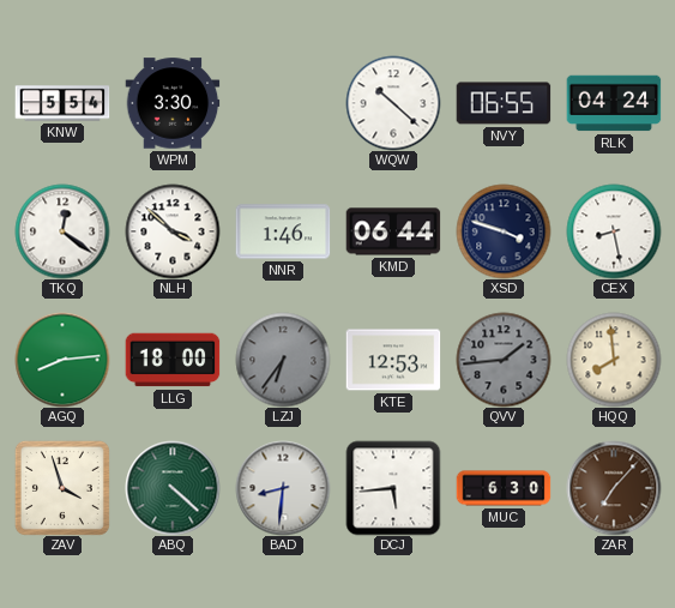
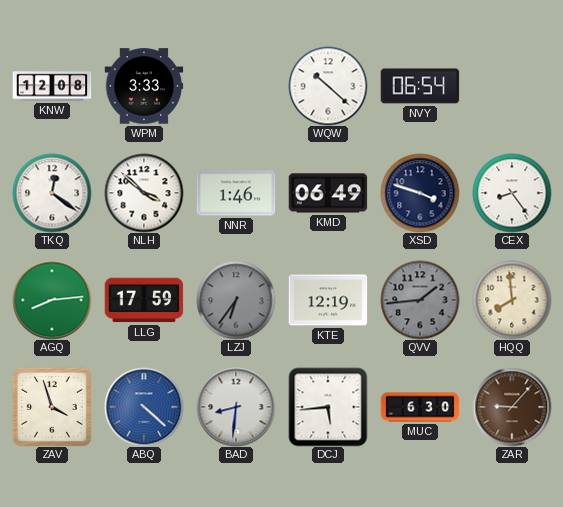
KNW: 5:54 -> 12:08
WPM: 3:30 -> 3:33
NVY: 06:55 -> 06:54
RLK: 04:24 -> none
KMD: 06:44 -> 06:49
CEX: 8:28 -> 8:24
LLG: 18:00 -> 17:59
KTE: 12:53 -> 12:19
ABQ dial: green -> blue
ZAR: 7:07 -> 9:07
